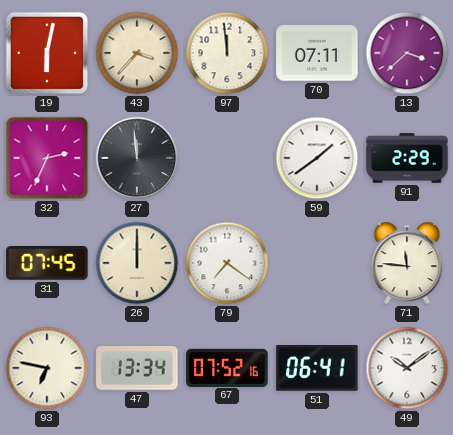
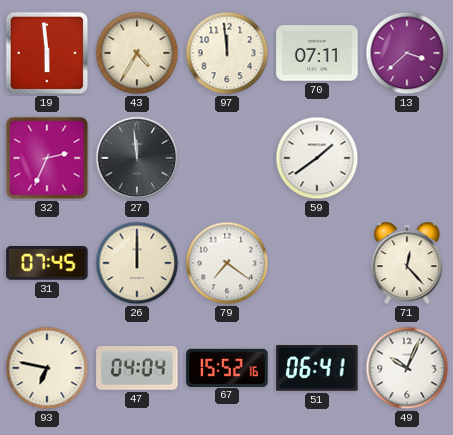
19: 6:02 -> 5:59
43: 3:37 -> 4:35
91: 2:29 -> none
71: 11:46 -> 12:23
47: 13:34 -> 04:04
67: 07:52 -> 15:52
49: 10:09 -> 10:04
